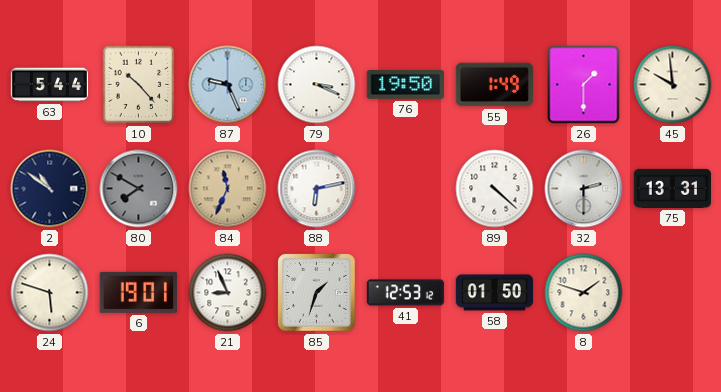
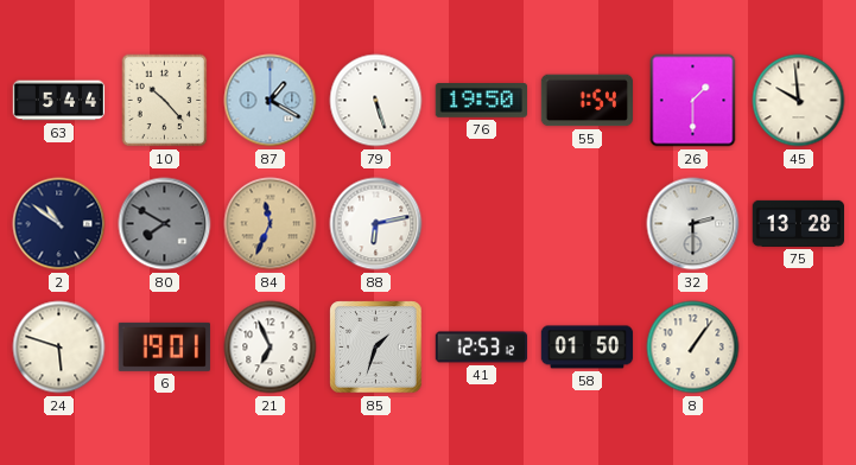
87: 9:26 -> 1:20
79: 3:19 -> 5:27
55: 1:49 -> 1:54
89: 4:22 -> none
75: 13:31 -> 13:28
21: 8:56 -> 6:56
8: 1:48 -> 1:06
